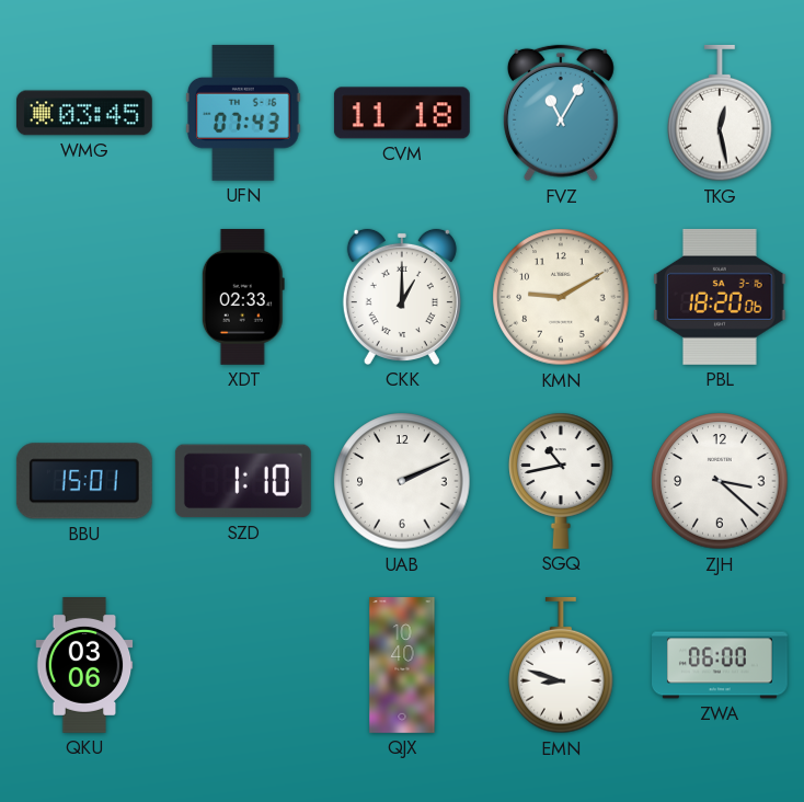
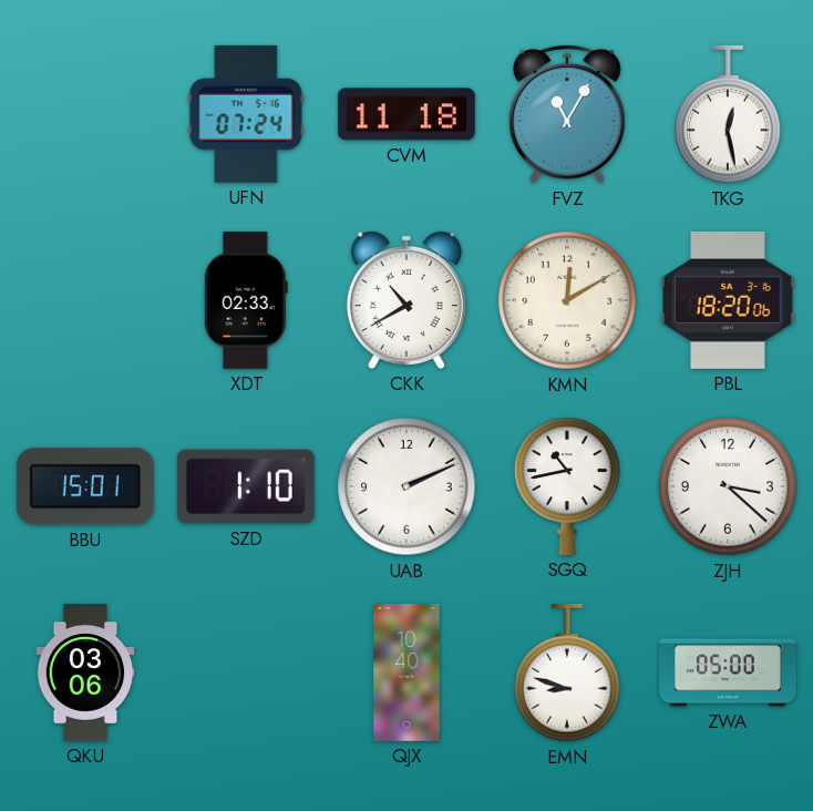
WMG: 03:45 -> none
UFN: 07:43 -> 07:24
CKK: 1:00 -> 10:40
KMN: 9:10 -> 12:10
ZWA: 06:00 -> 05:00
